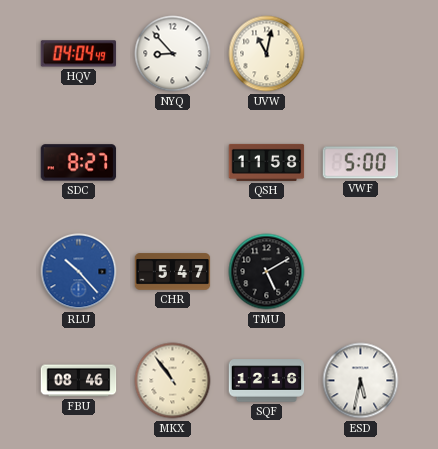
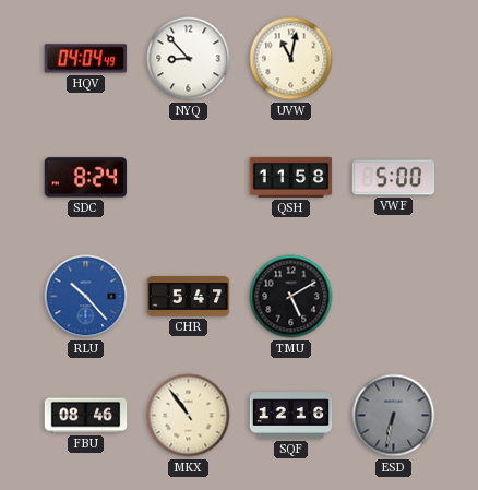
SDC: 8:27 -> 8:24
ESD: 5:32 -> 6:32
ESD dial: white -> grey
